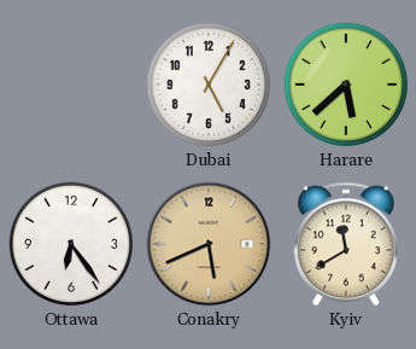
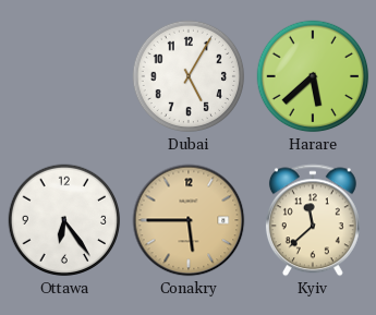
Conakry: 5:41 -> 5:45
Kyiv: 11:40 -> 11:38
